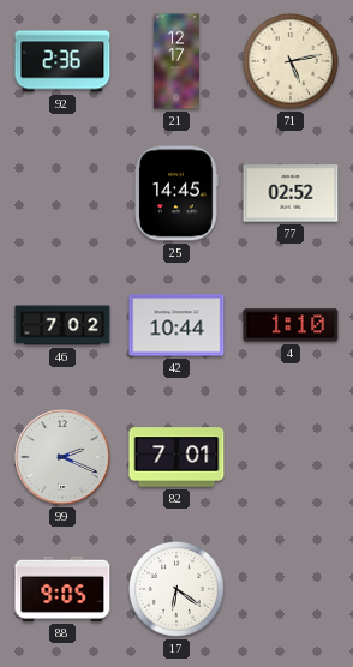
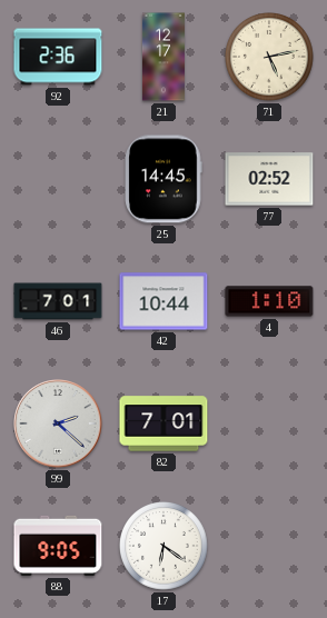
46: 7:02 -> 7:01
99: 2:19 -> 2:22
